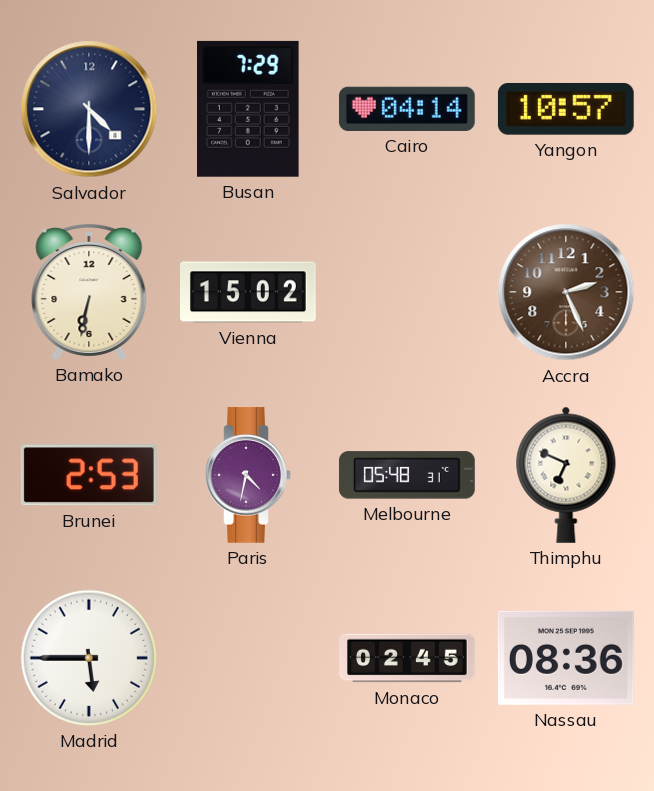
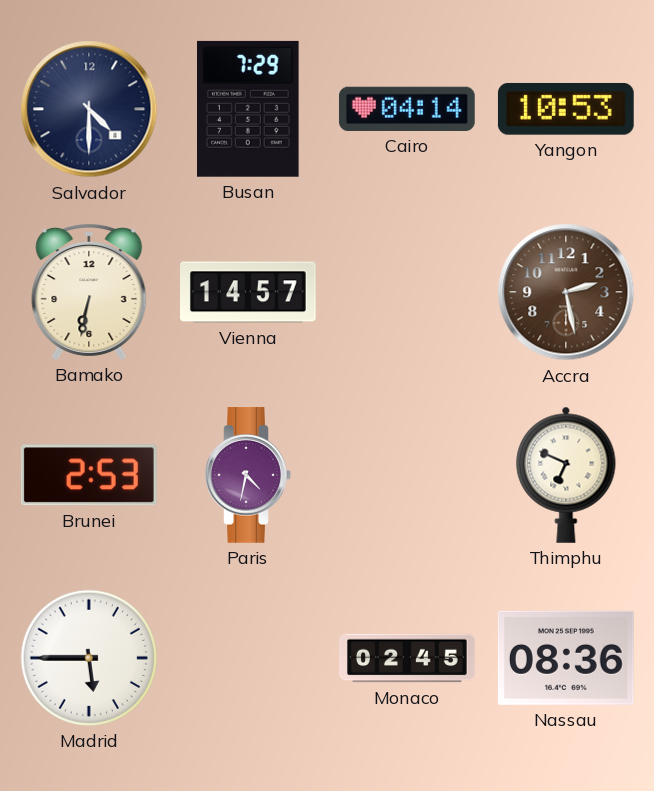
Yangon: 10:57 -> 10:53
Vienna: 15:02 -> 14:57
Accra: 2:26 -> 2:28
Melbourne: 05:48 -> none
